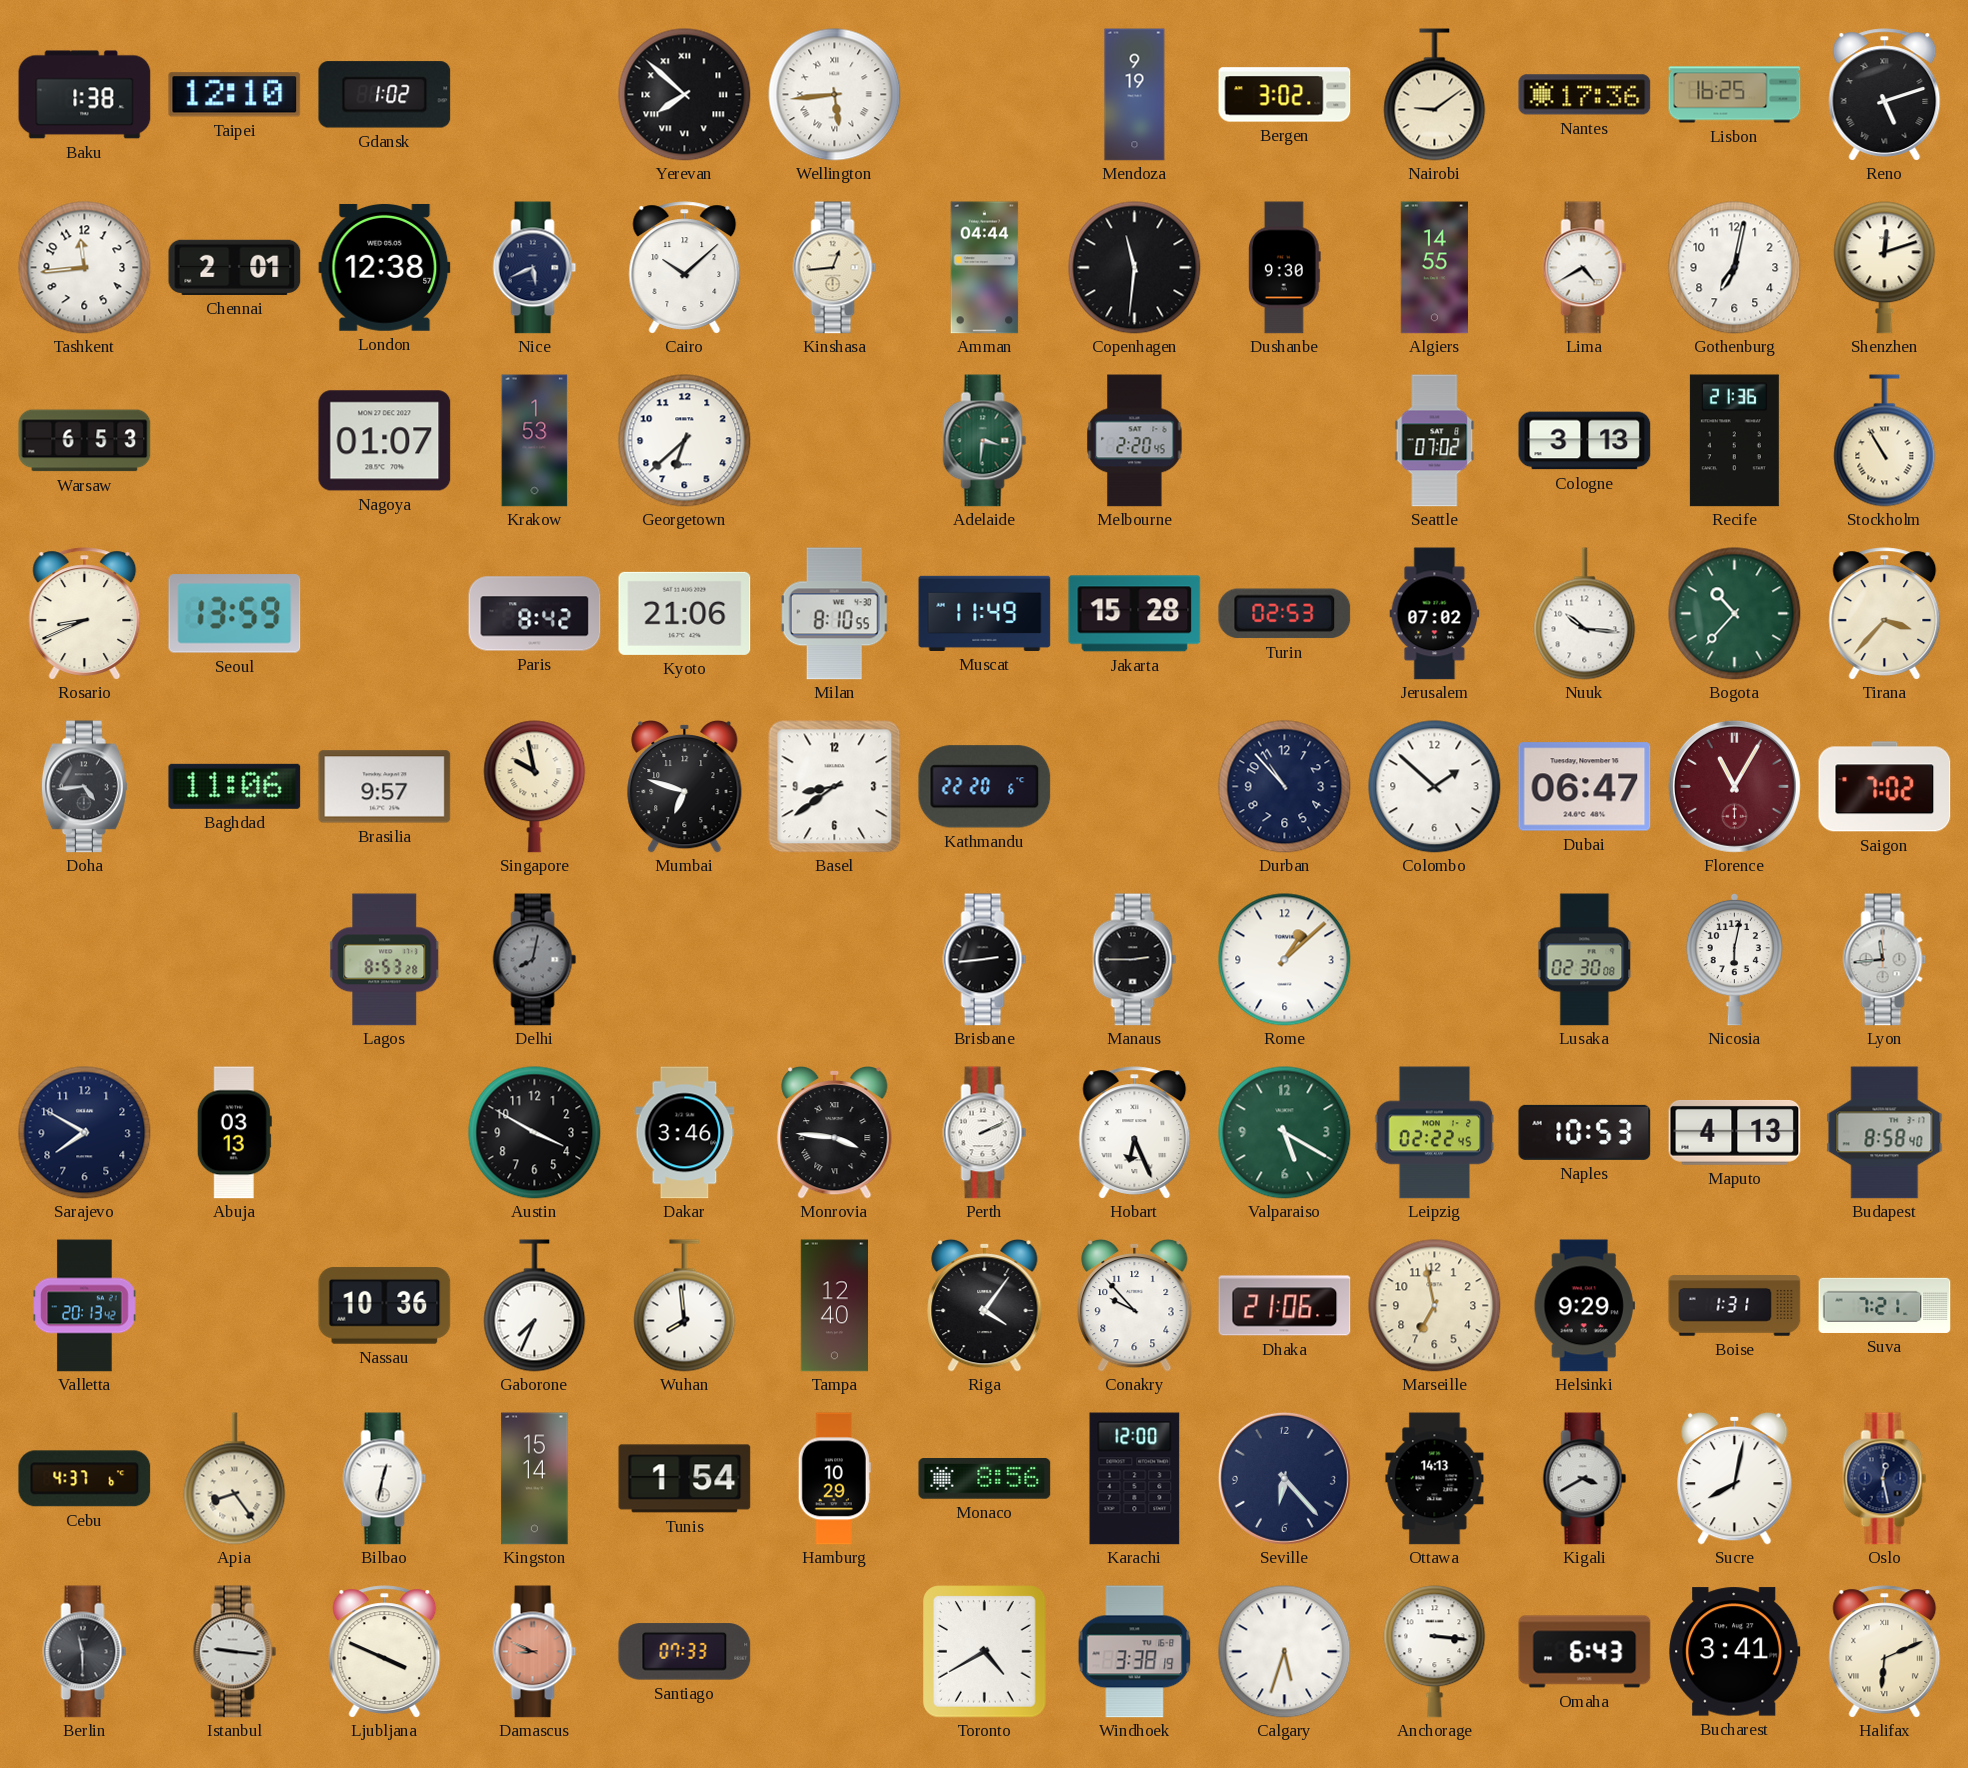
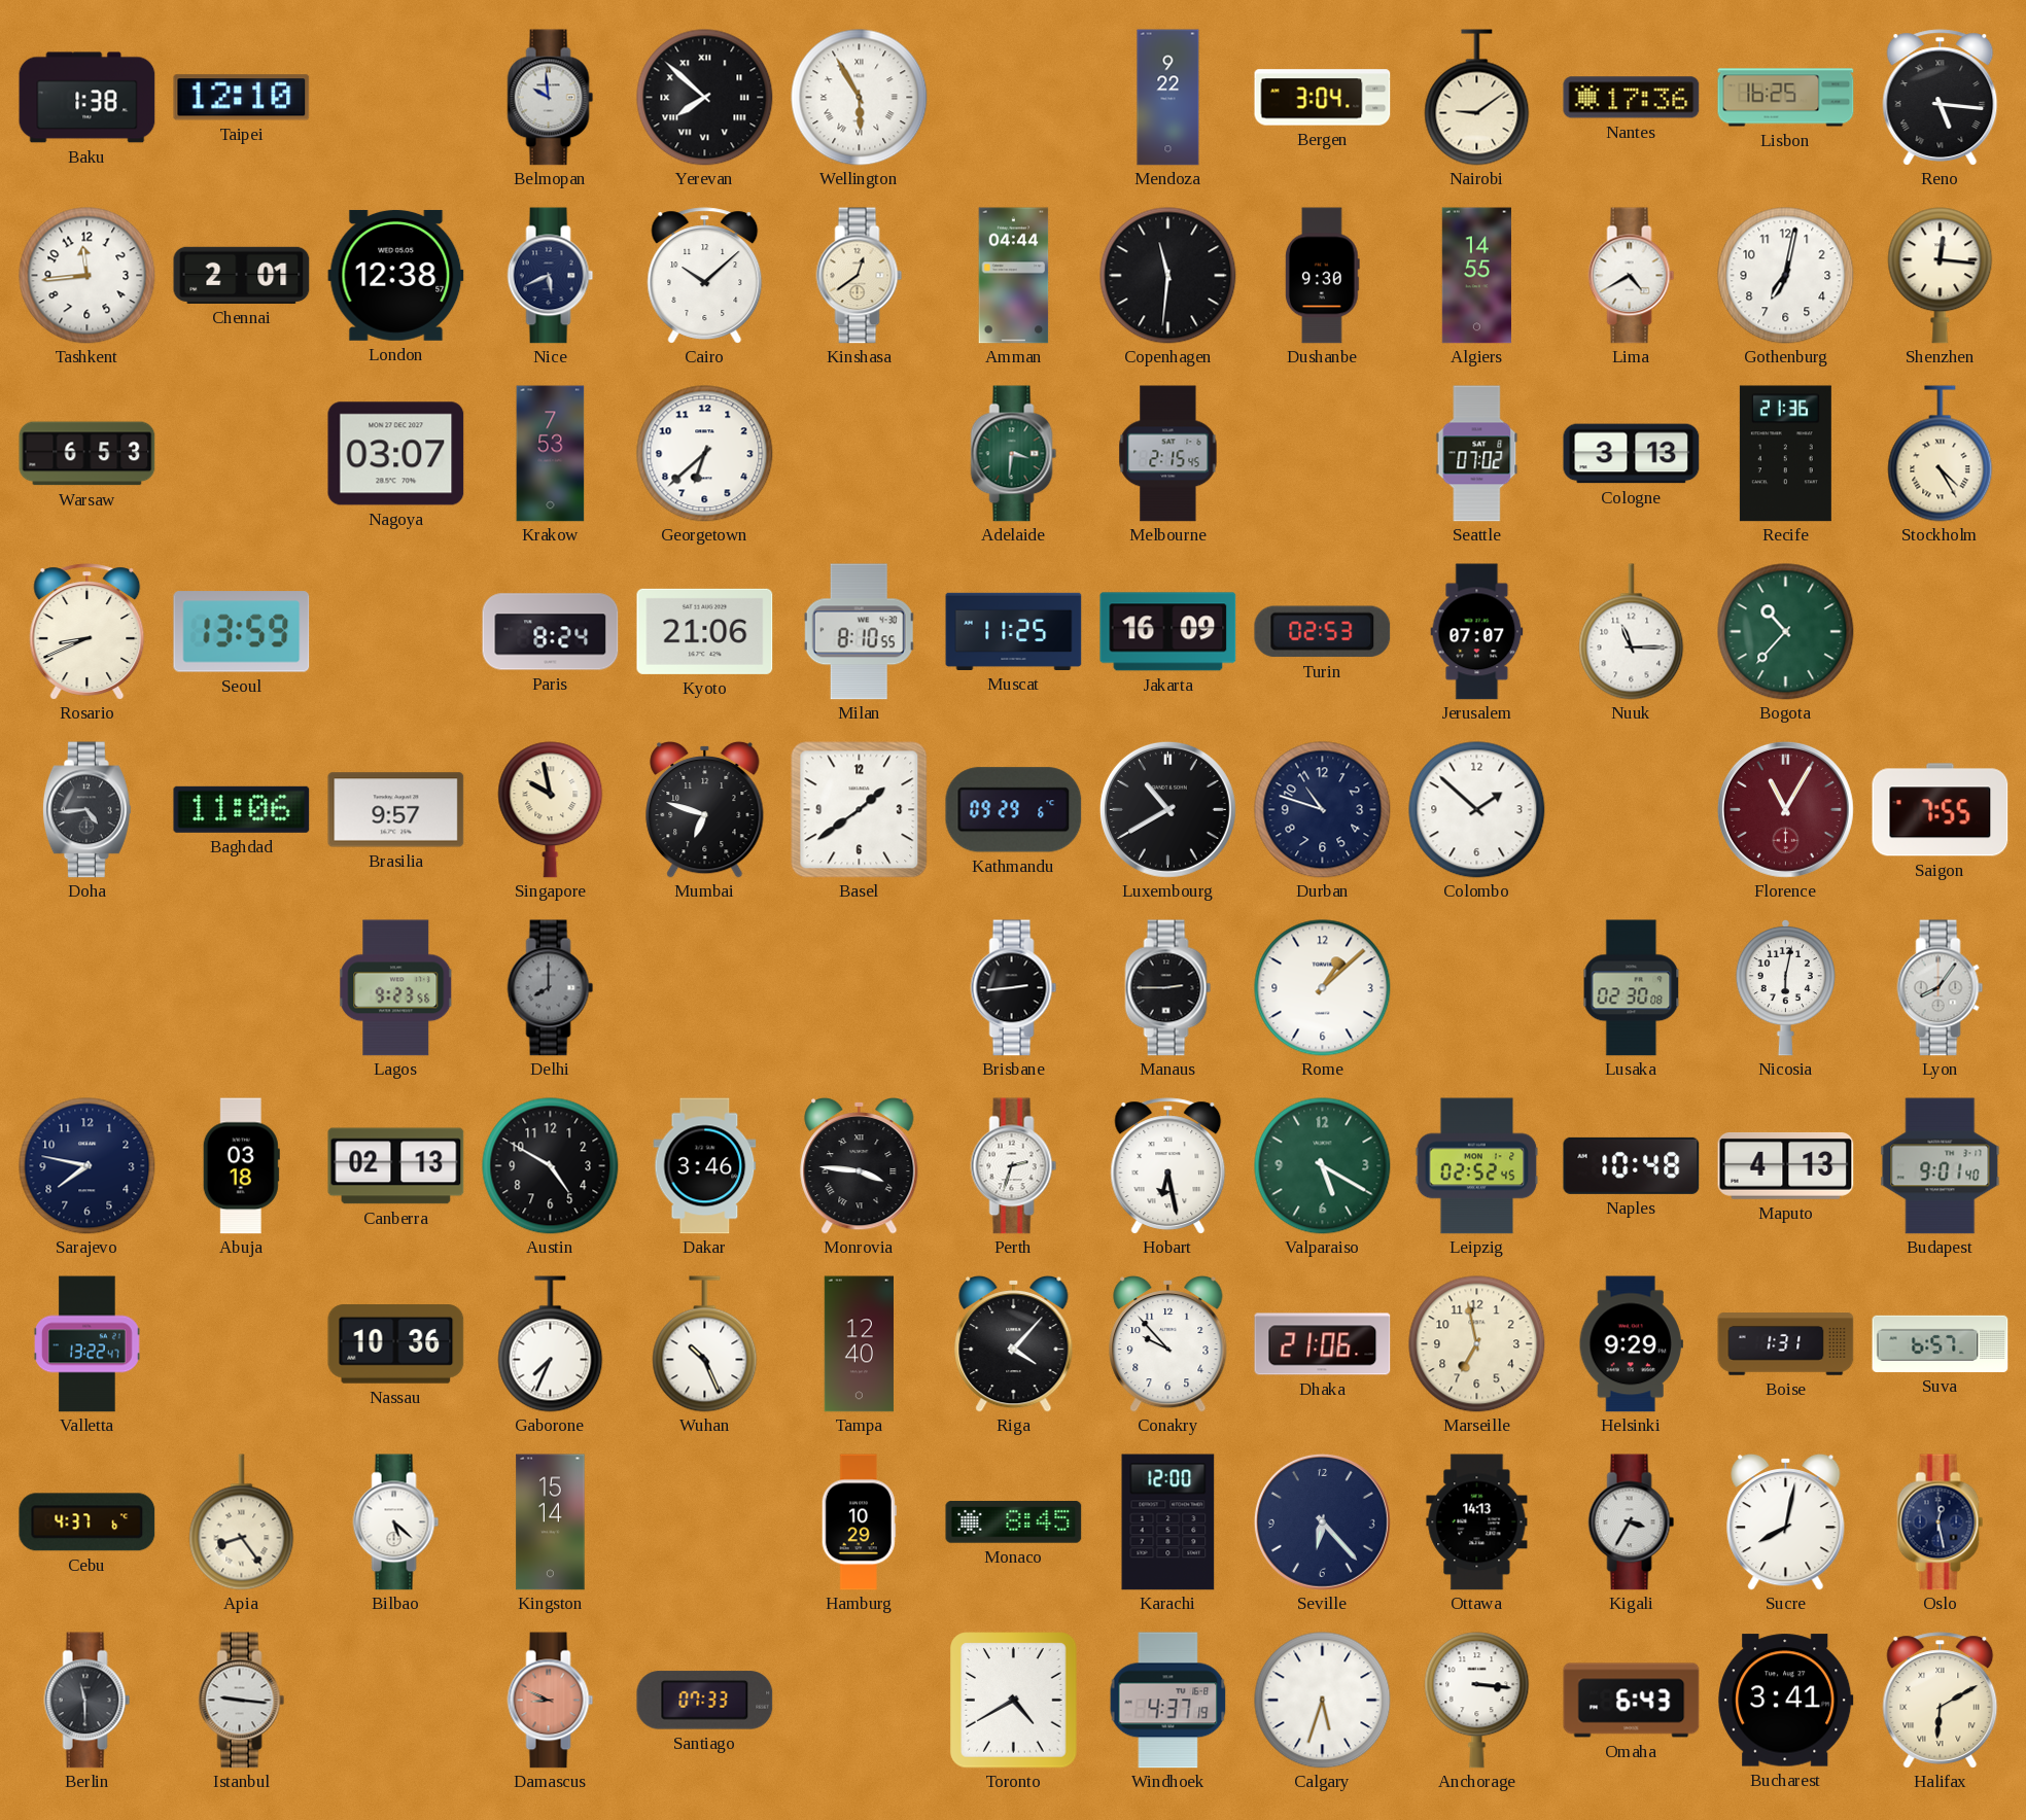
Gdansk: 1:02 -> none
Belmopan: none -> 9:59
Wellington: 5:44 -> 5:55
Mendoza: 9:19 -> 9:22
Bergen: 3:02 -> 3:04
Reno: 5:12 -> 5:16
Kinshasa: 12:44 -> 12:39
Shenzhen: 12:12 -> 12:16
Nagoya: 01:07 -> 03:07
Krakow: 1:53 -> 7:53
Melbourne: 2:20 -> 2:15
Stockholm: 10:55 -> 4:25
Paris: 8:42 -> 8:24
Muscat: 11:49 -> 11:25
Jakarta: 15:28 -> 16:09
Jerusalem: 07:02 -> 07:07
Nuuk: 10:16 -> 11:15
Tirana: 3:37 -> none
Basel: 8:39 -> 1:39
Kathmandu: 22:20 -> 09:29
Luxembourg: none -> 10:40
Durban: 10:53 -> 10:48
Dubai: 06:47 -> none
Saigon: 7:02 -> 7:55
Lagos: 8:53 -> 9:23
Delhi: 8:02 -> 8:00
Lyon: 11:44 -> 8:06
Sarajevo: 7:50 -> 7:47
Abuja: 03:13 -> 03:18
Canberra: none -> 02:13
Austin: 3:50 -> 4:50
Perth: 2:11 -> 2:33
Hobart: 6:26 -> 6:28
Leipzig: 02:22 -> 02:52
Naples: 10:53 -> 10:48
Budapest: 8:58 -> 9:01
Valletta: 20:13 -> 13:22
Wuhan: 7:59 -> 10:26
Riga: 4:06 -> 4:07
Suva: 7:21 -> 6:57
Bilbao: 12:32 -> 5:22
Tunis: 1:54 -> none
Monaco: 8:56 -> 8:45
Kigali: 3:40 -> 3:35
Ljubljana: 3:49 -> none
Windhoek: 3:38 -> 4:37
Halifax: 6:11 -> 6:10
